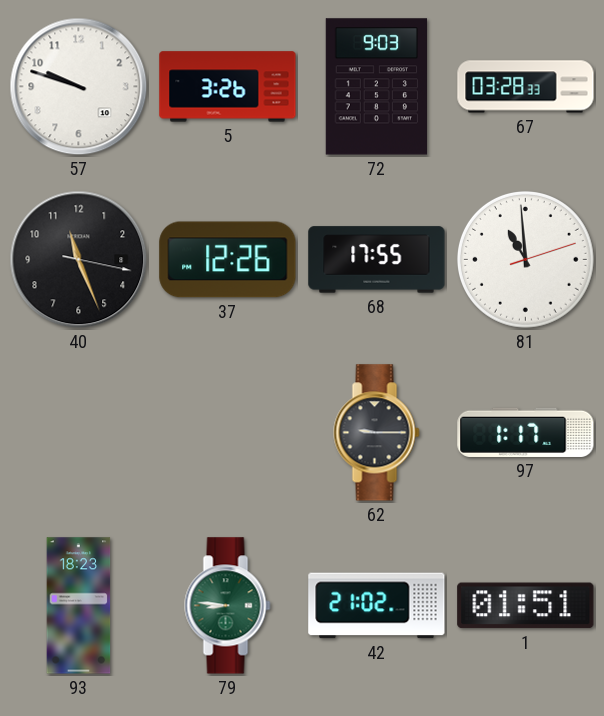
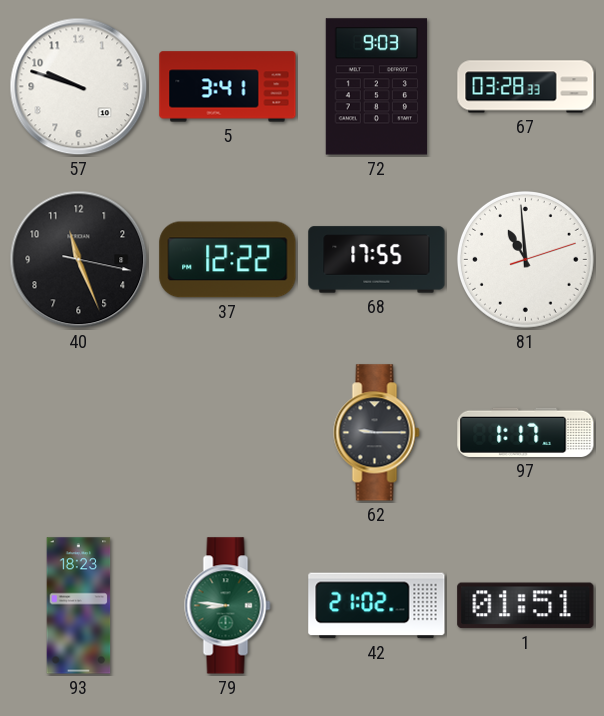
5: 3:26 -> 3:41
37: 12:26 -> 12:22
